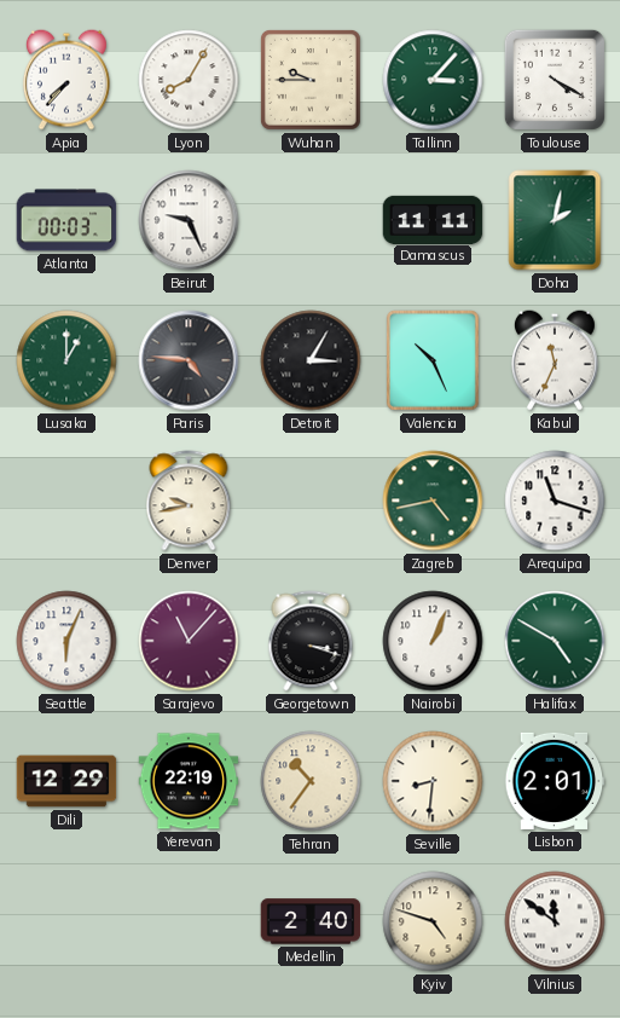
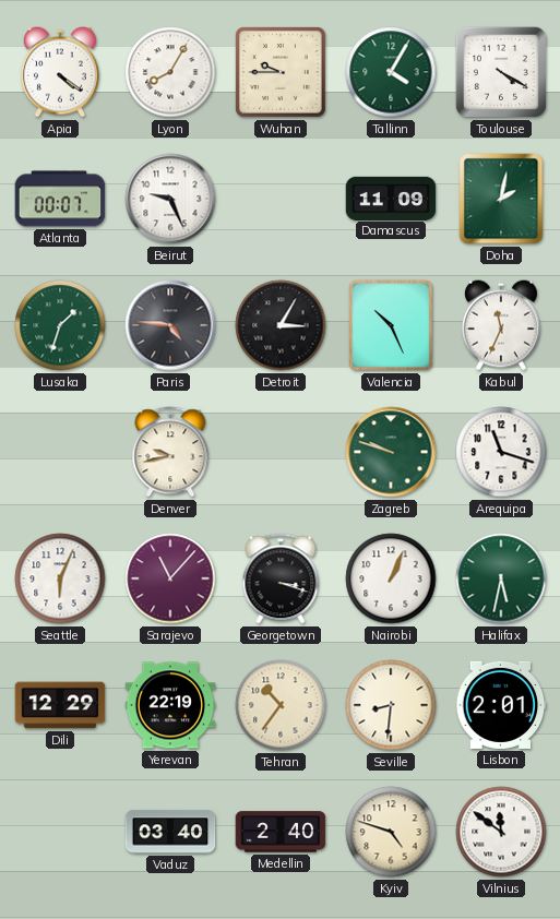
Apia: 7:37 -> 4:21
Tallinn: 3:07 -> 4:05
Atlanta: 00:03 -> 00:07
Damascus: 11:11 -> 11:09
Lusaka: 1:00 -> 1:33
Zagreb: 4:43 -> 9:48
Halifax: 4:50 -> 5:32
Vaduz: none -> 03:40
